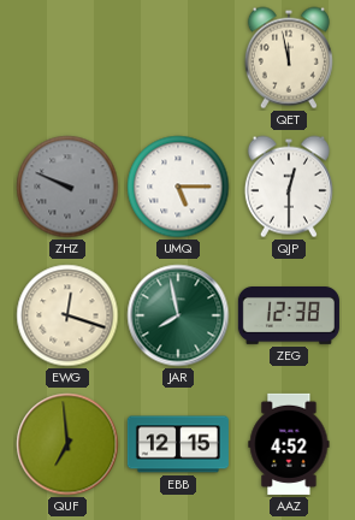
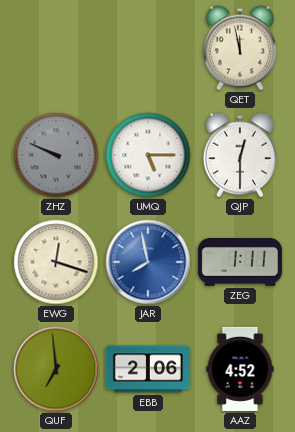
JAR dial: green -> blue
ZEG: 12:38 -> 1:11
EBB: 12:15 -> 2:06
